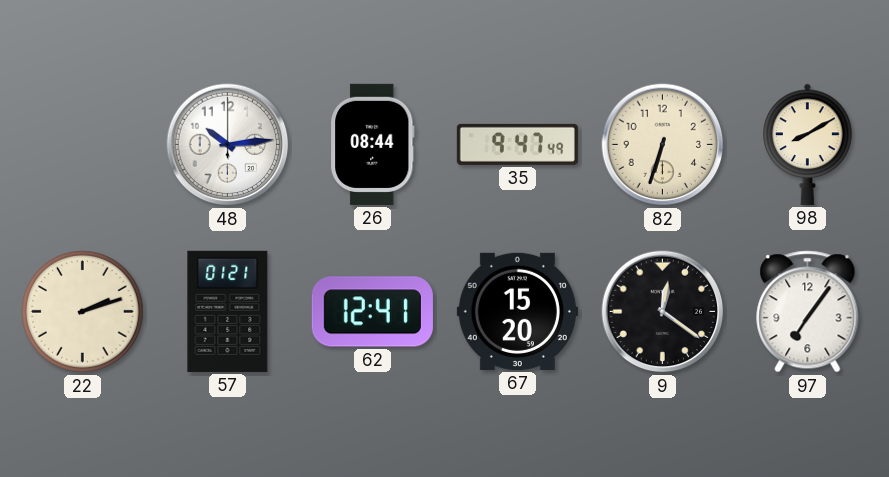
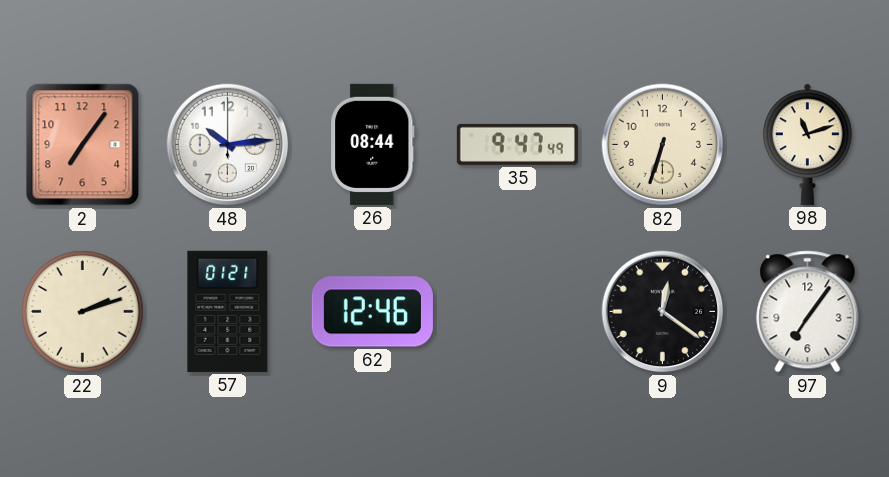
2: none -> 7:06
98: 8:10 -> 11:12
62: 12:41 -> 12:46
67: 15:20 -> none
